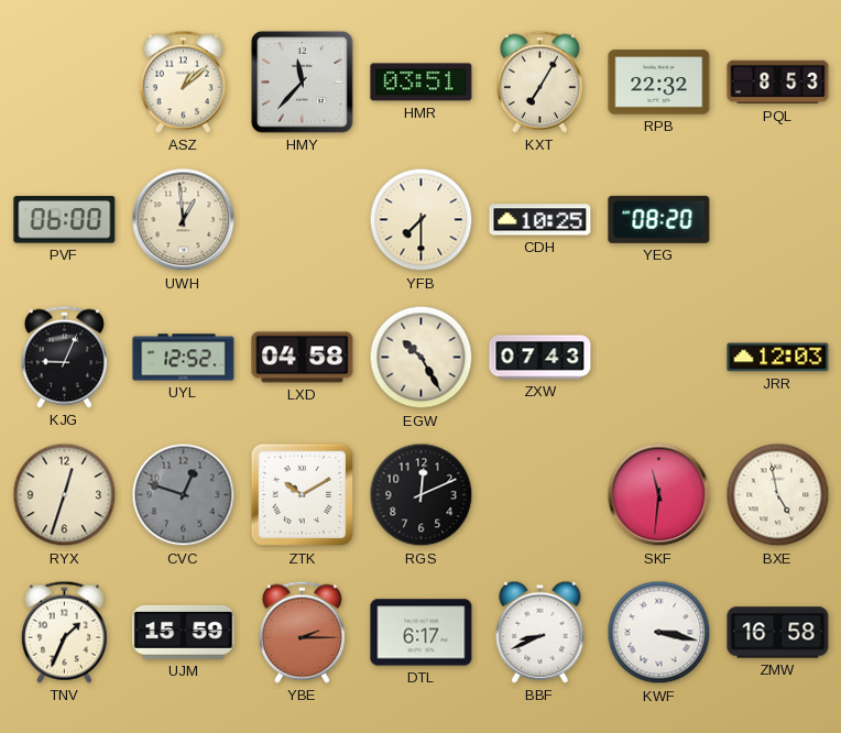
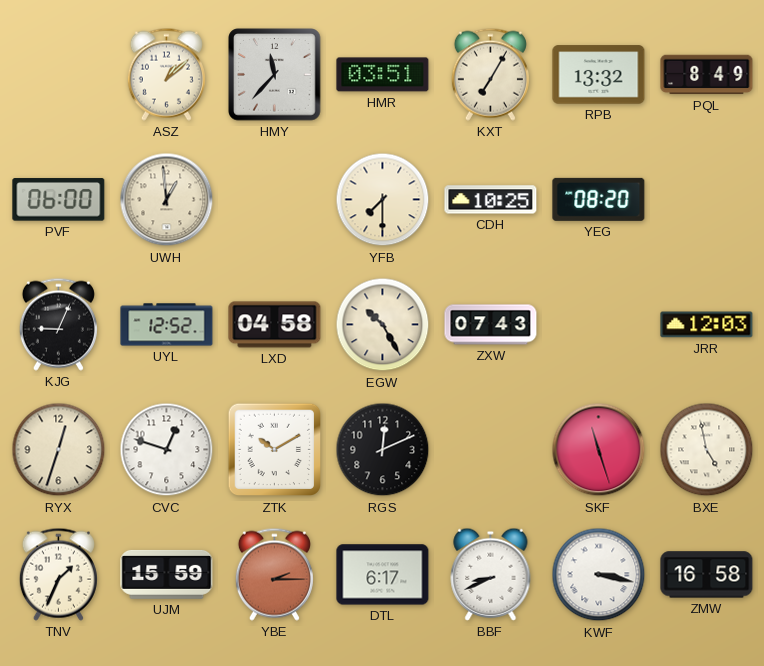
RPB: 22:32 -> 13:32
PQL: 8:53 -> 8:49
CVC dial: grey -> white
SKF: 11:31 -> 11:27
